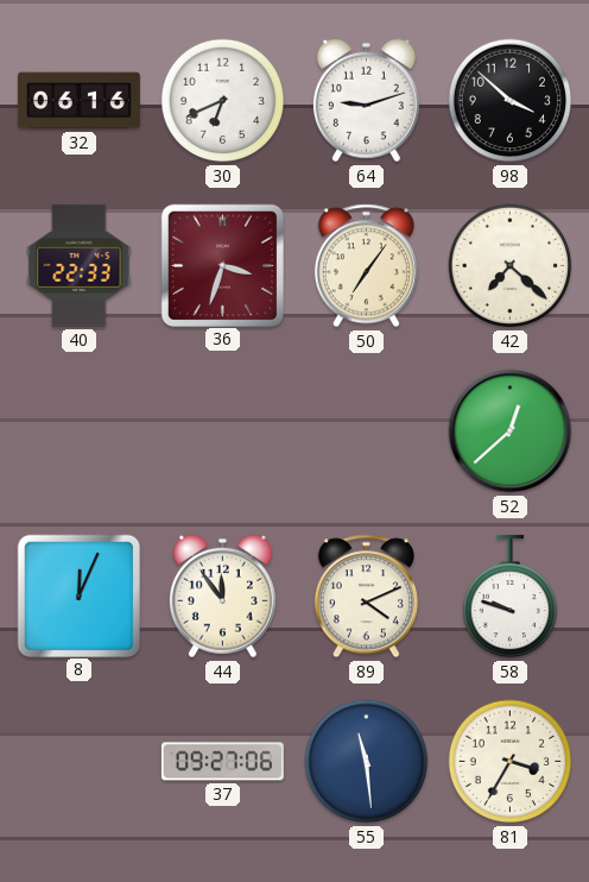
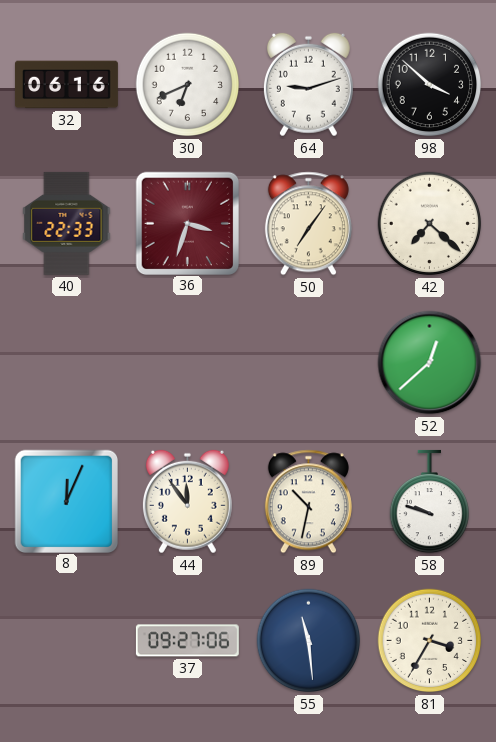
89: 4:11 -> 10:32
